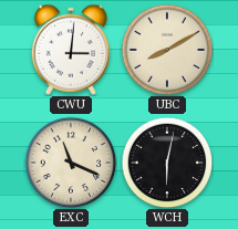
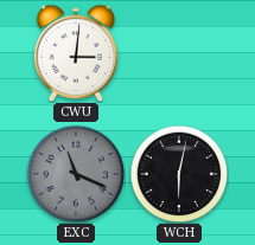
UBC: 8:10 -> none
EXC dial: cream -> grey
